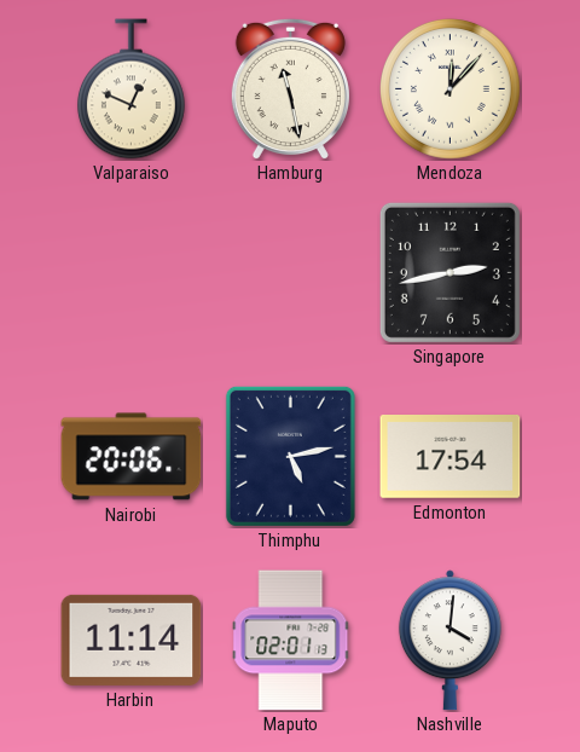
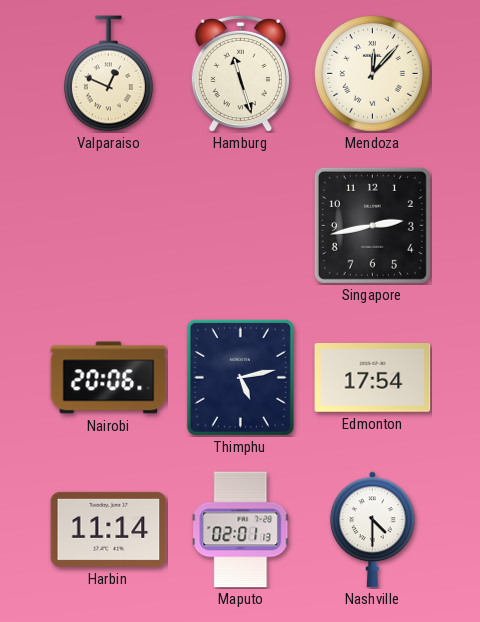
Hamburg: 11:28 -> 11:27
Nashville: 4:01 -> 4:30
